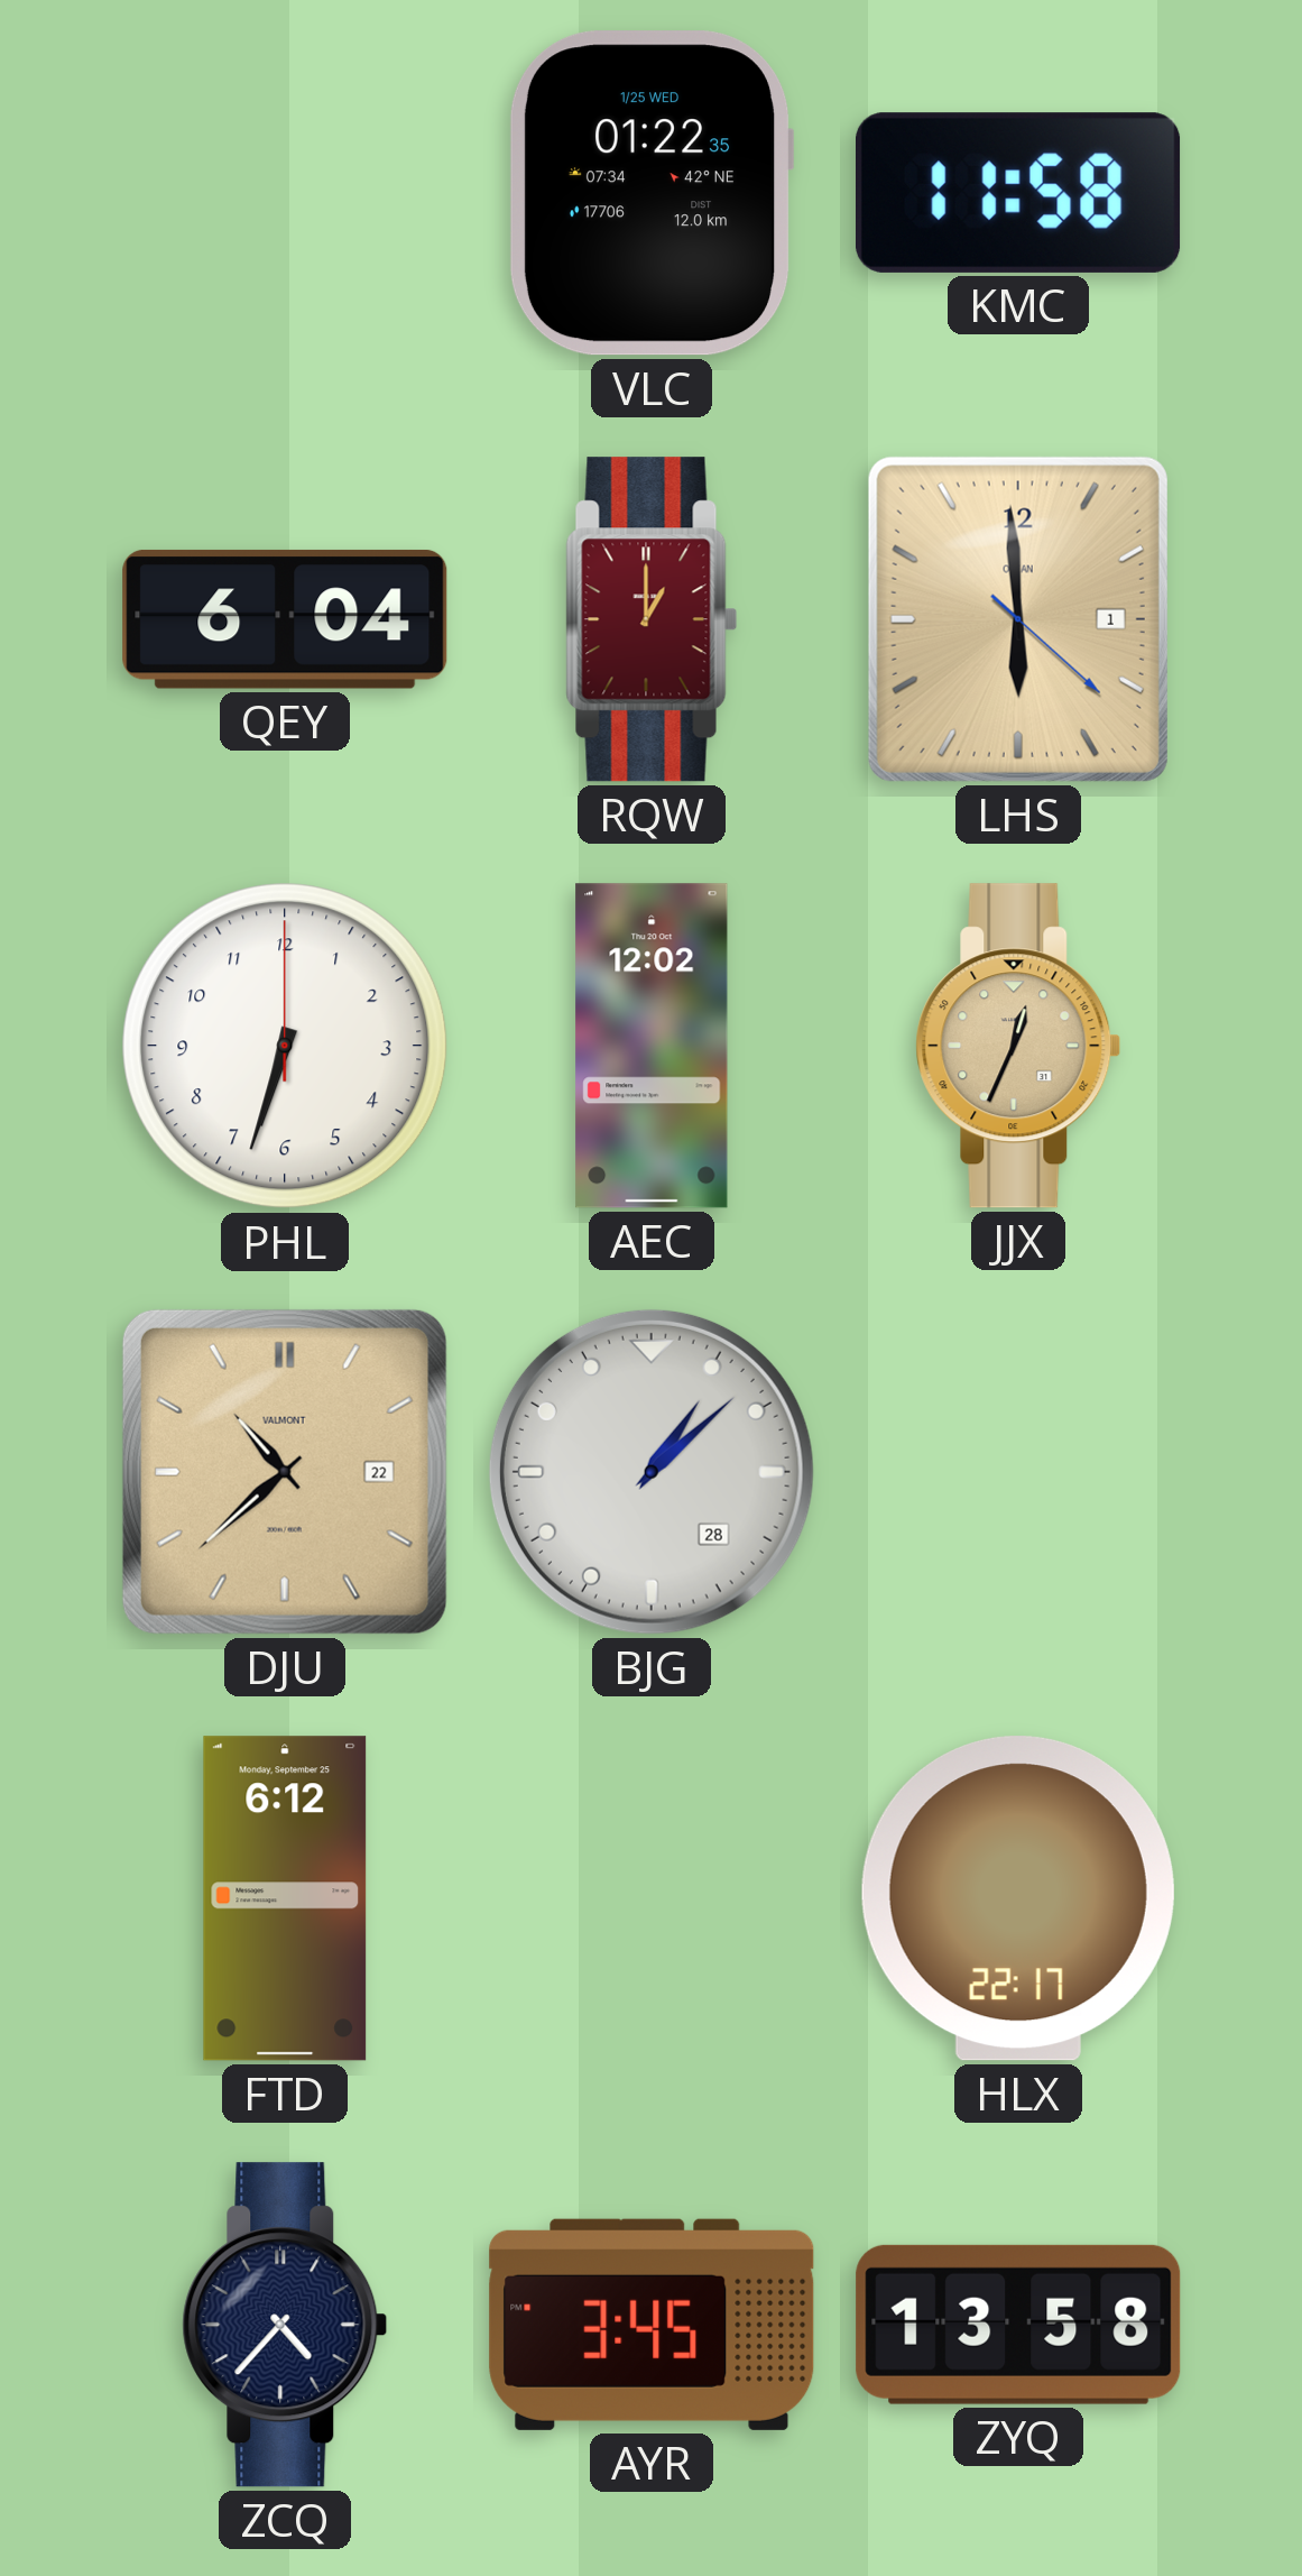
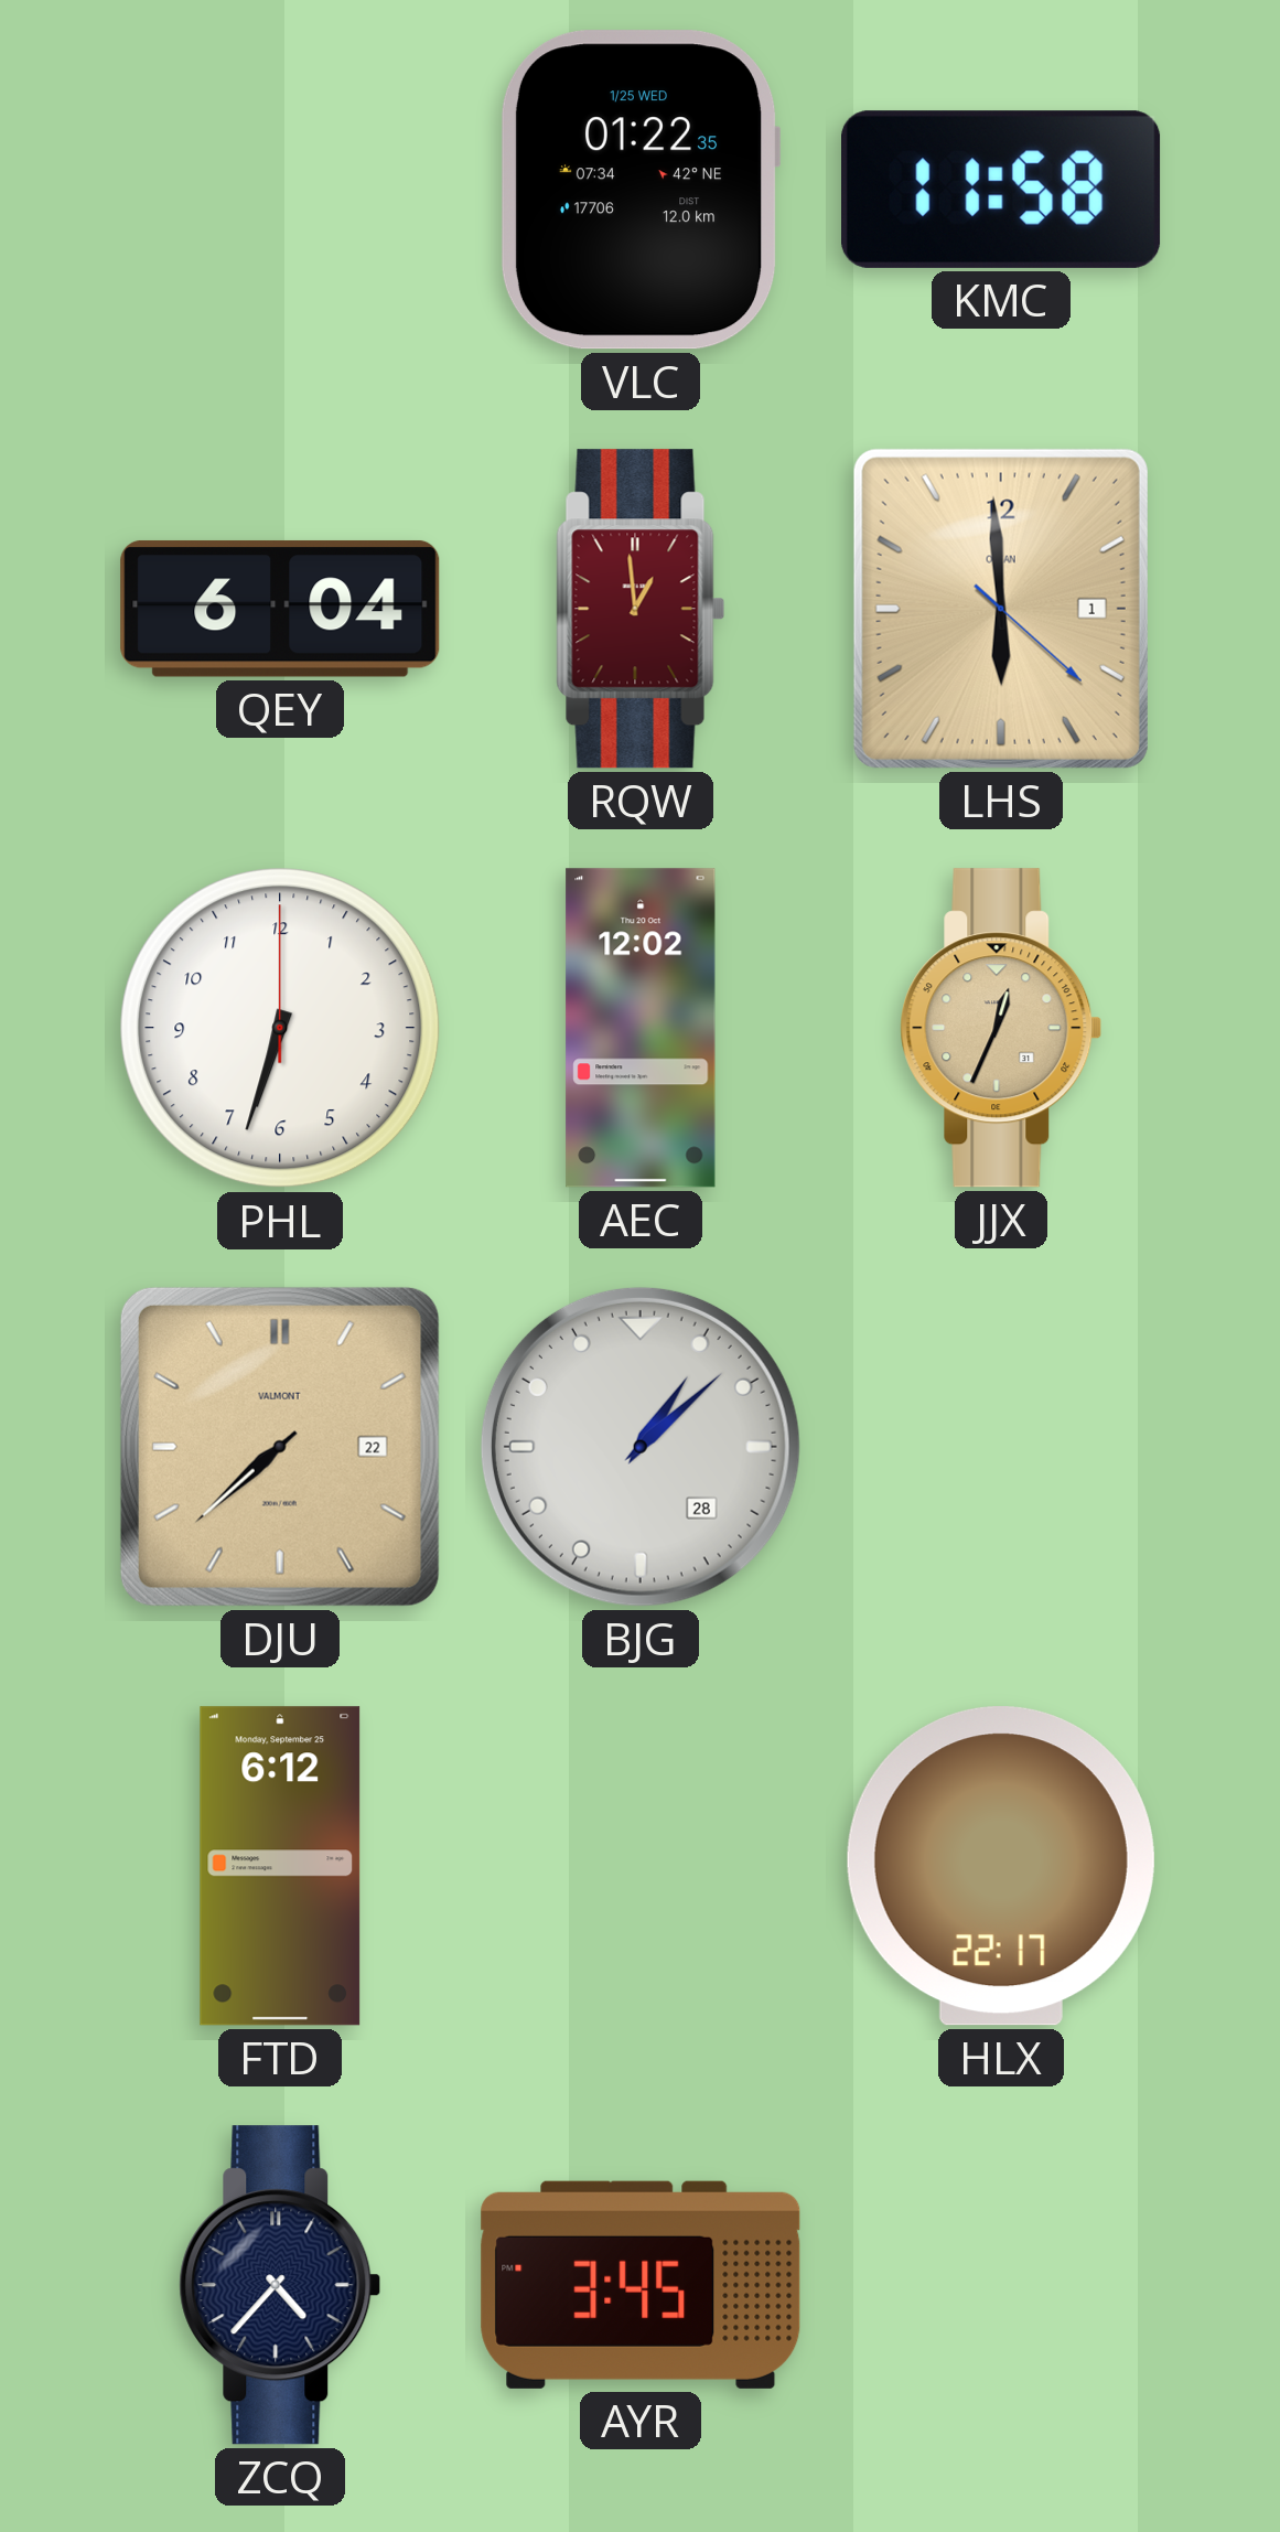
RQW: 1:00 -> 12:59
DJU: 10:38 -> 7:38
ZYQ: 13:58 -> none
